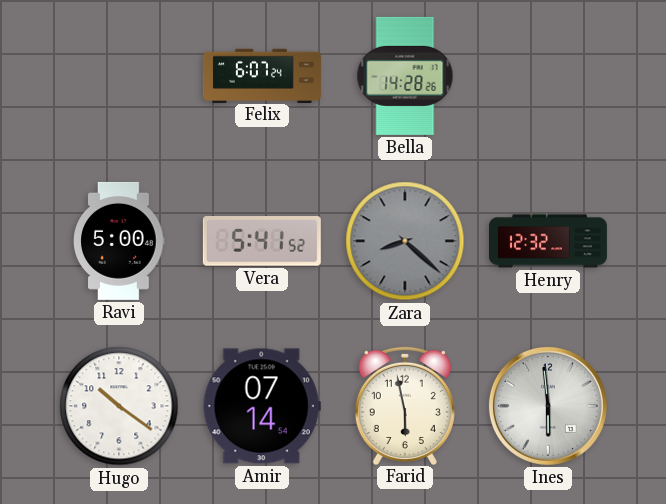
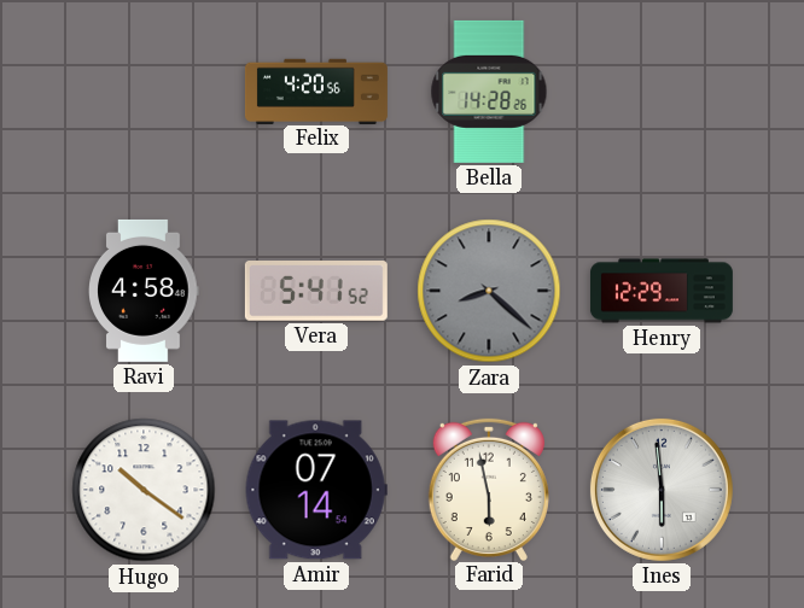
Felix: 6:07 -> 4:20
Ravi: 5:00 -> 4:58
Henry: 12:32 -> 12:29
